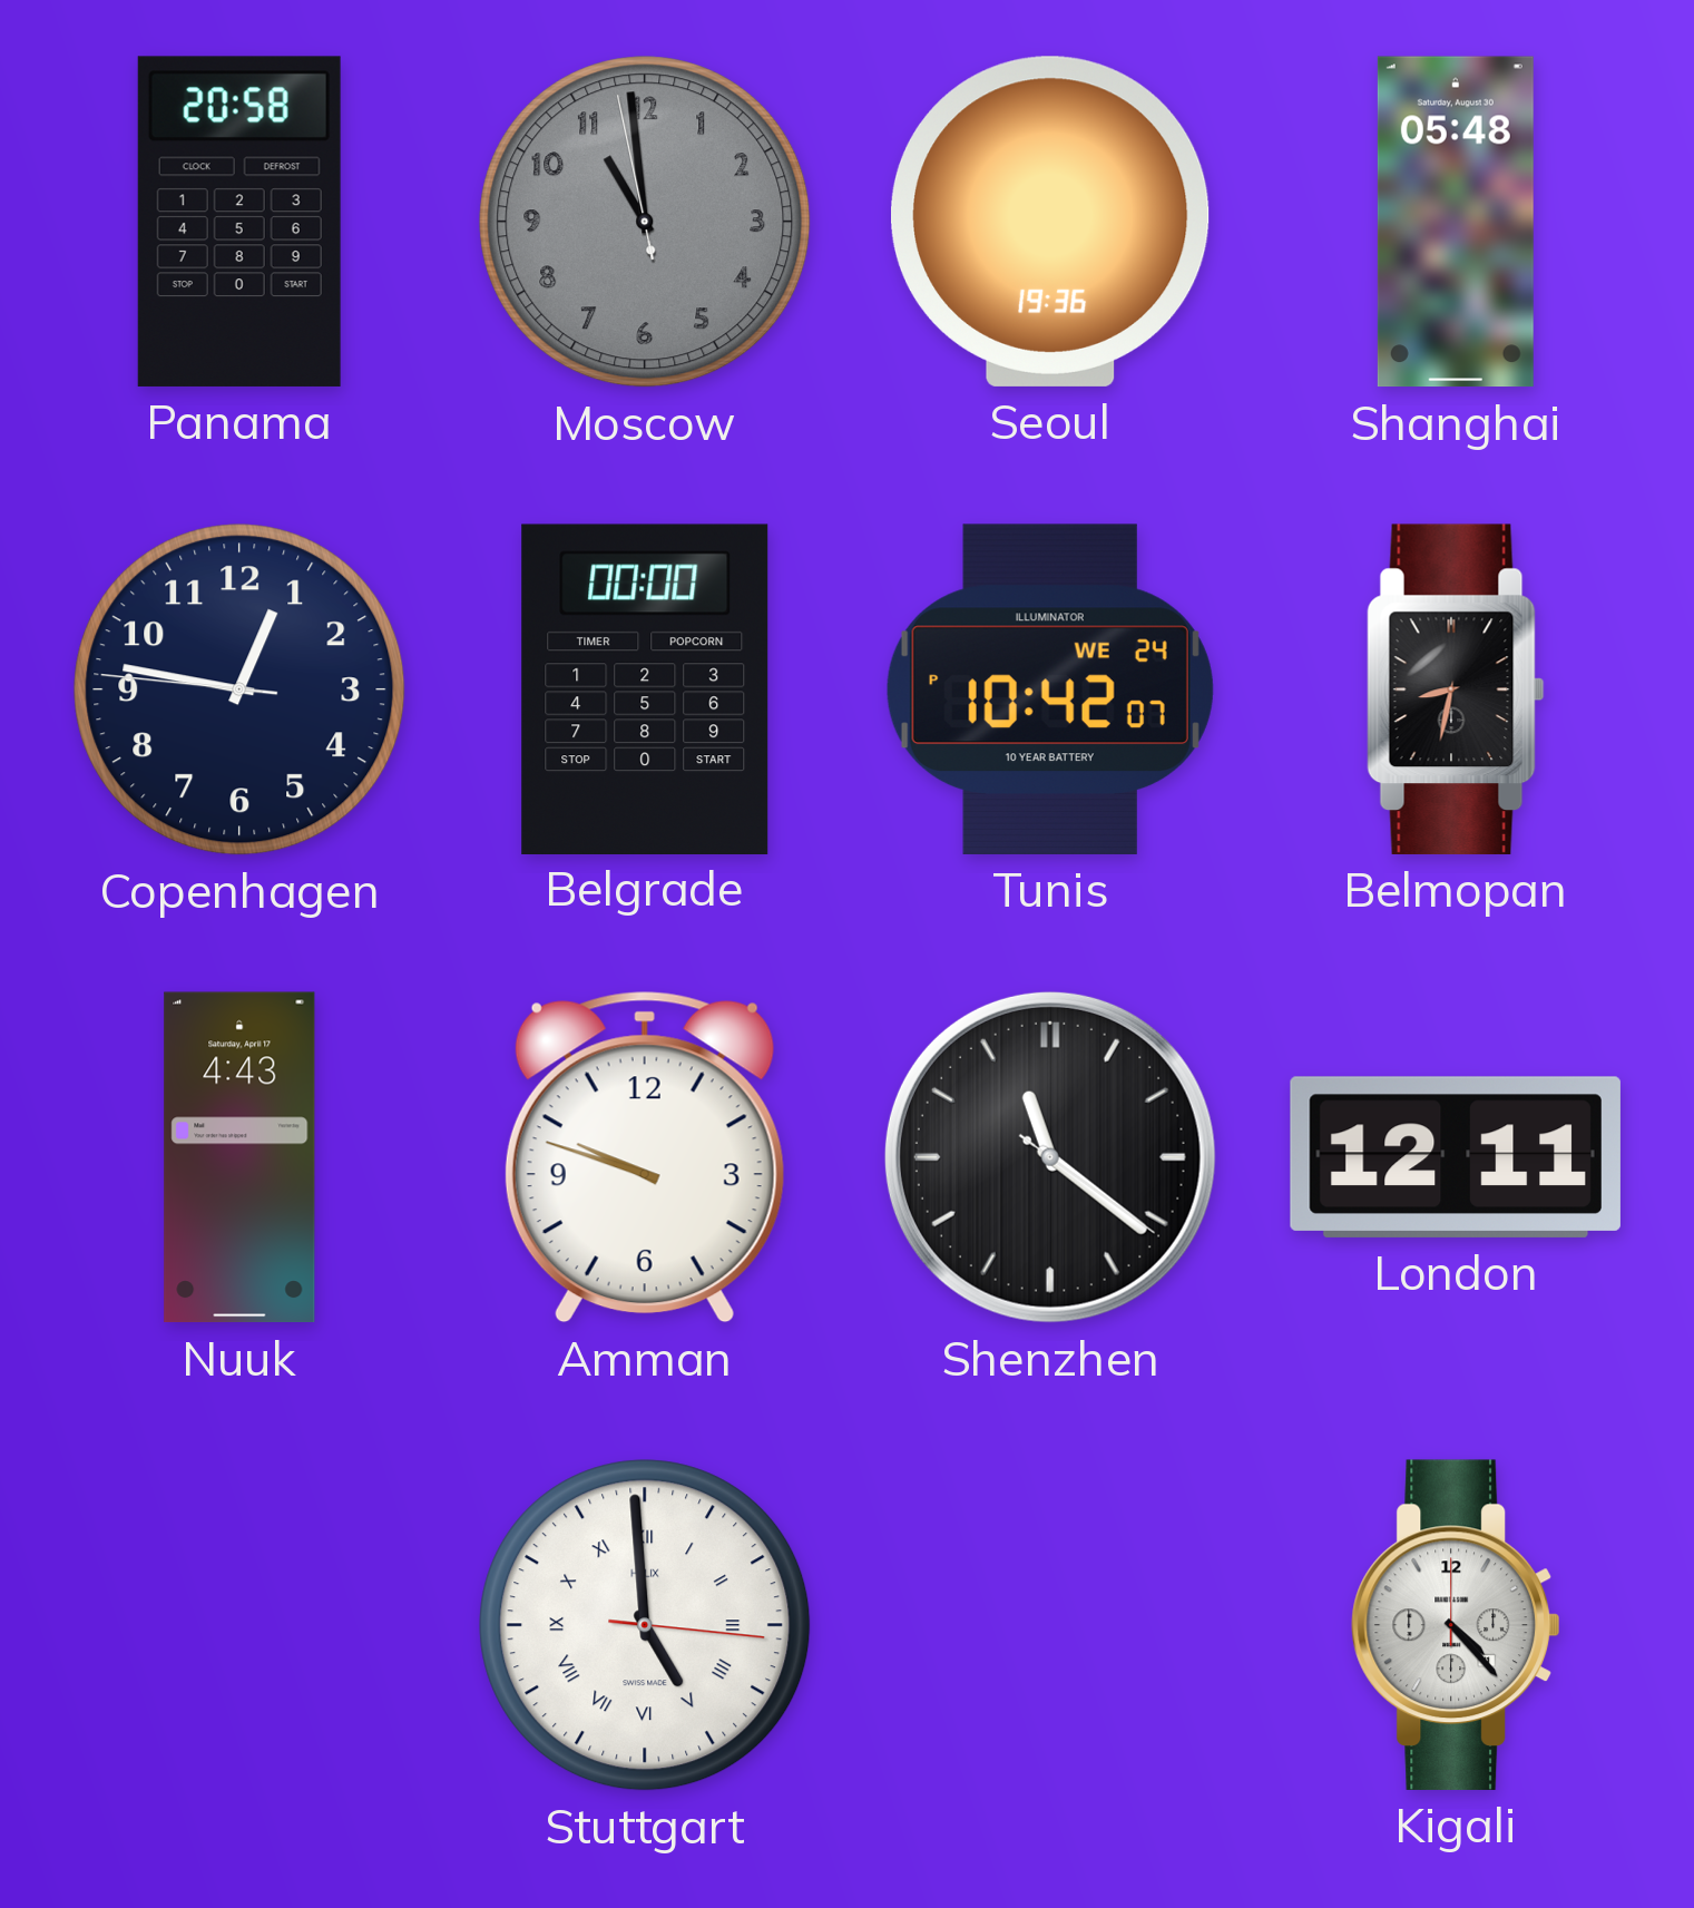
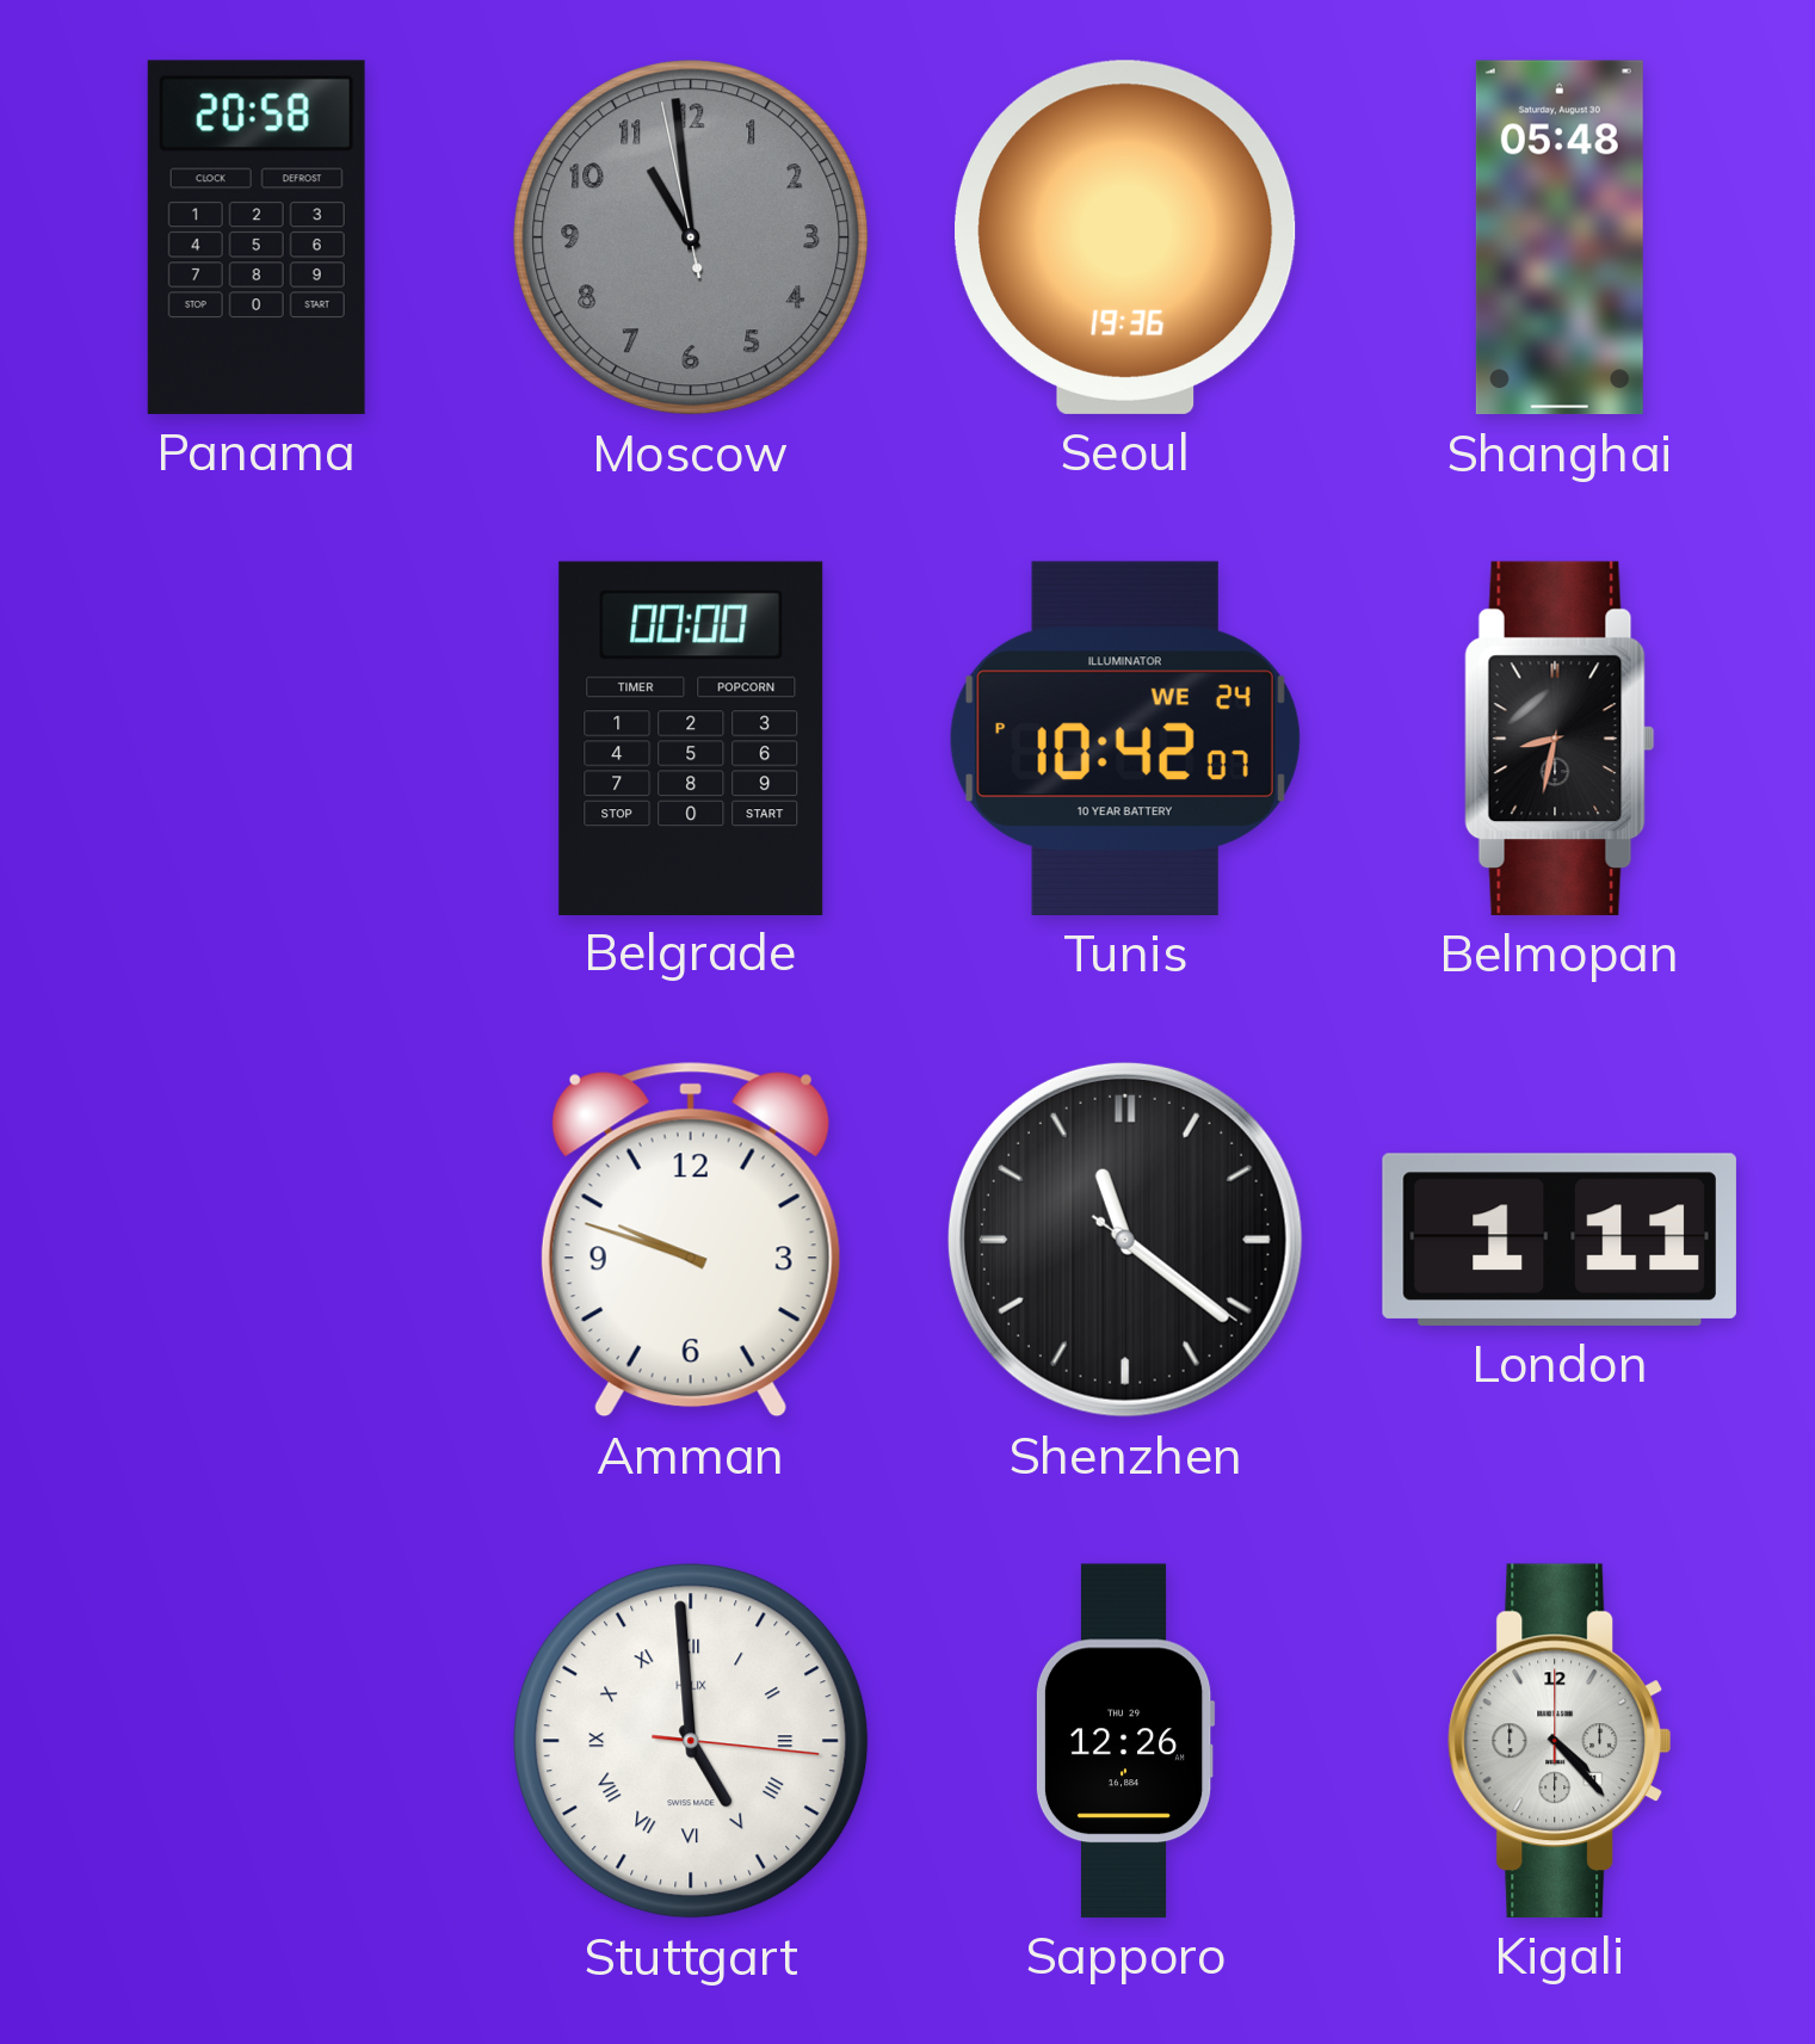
Copenhagen: 12:46 -> none
Nuuk: 4:43 -> none
London: 12:11 -> 1:11
Sapporo: none -> 12:26
